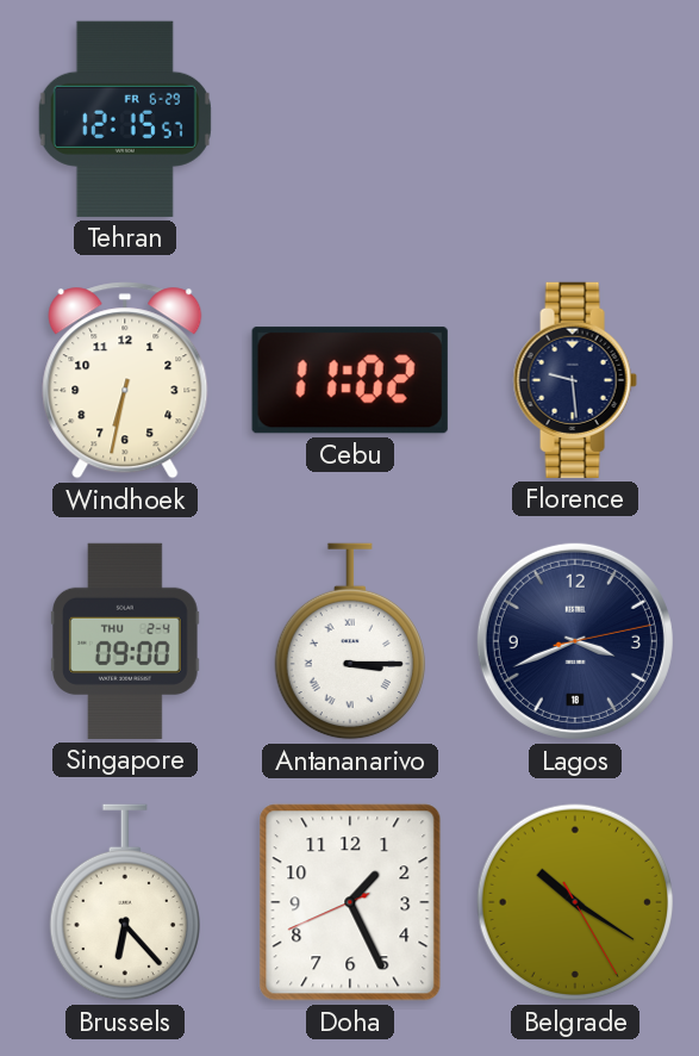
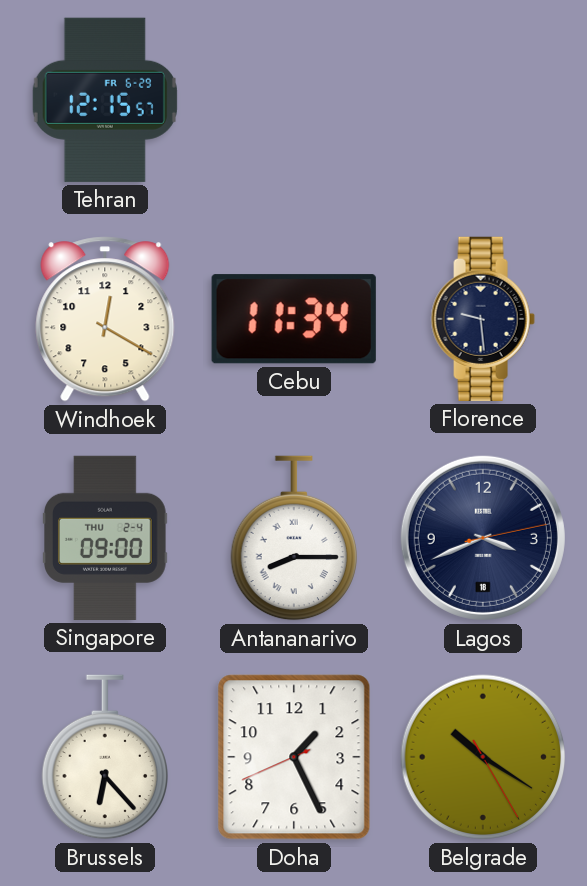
Windhoek: 6:32 -> 12:20
Cebu: 11:02 -> 11:34
Antananarivo: 3:15 -> 8:15
